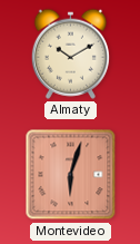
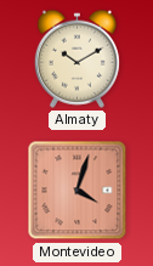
Montevideo: 6:03 -> 4:03
